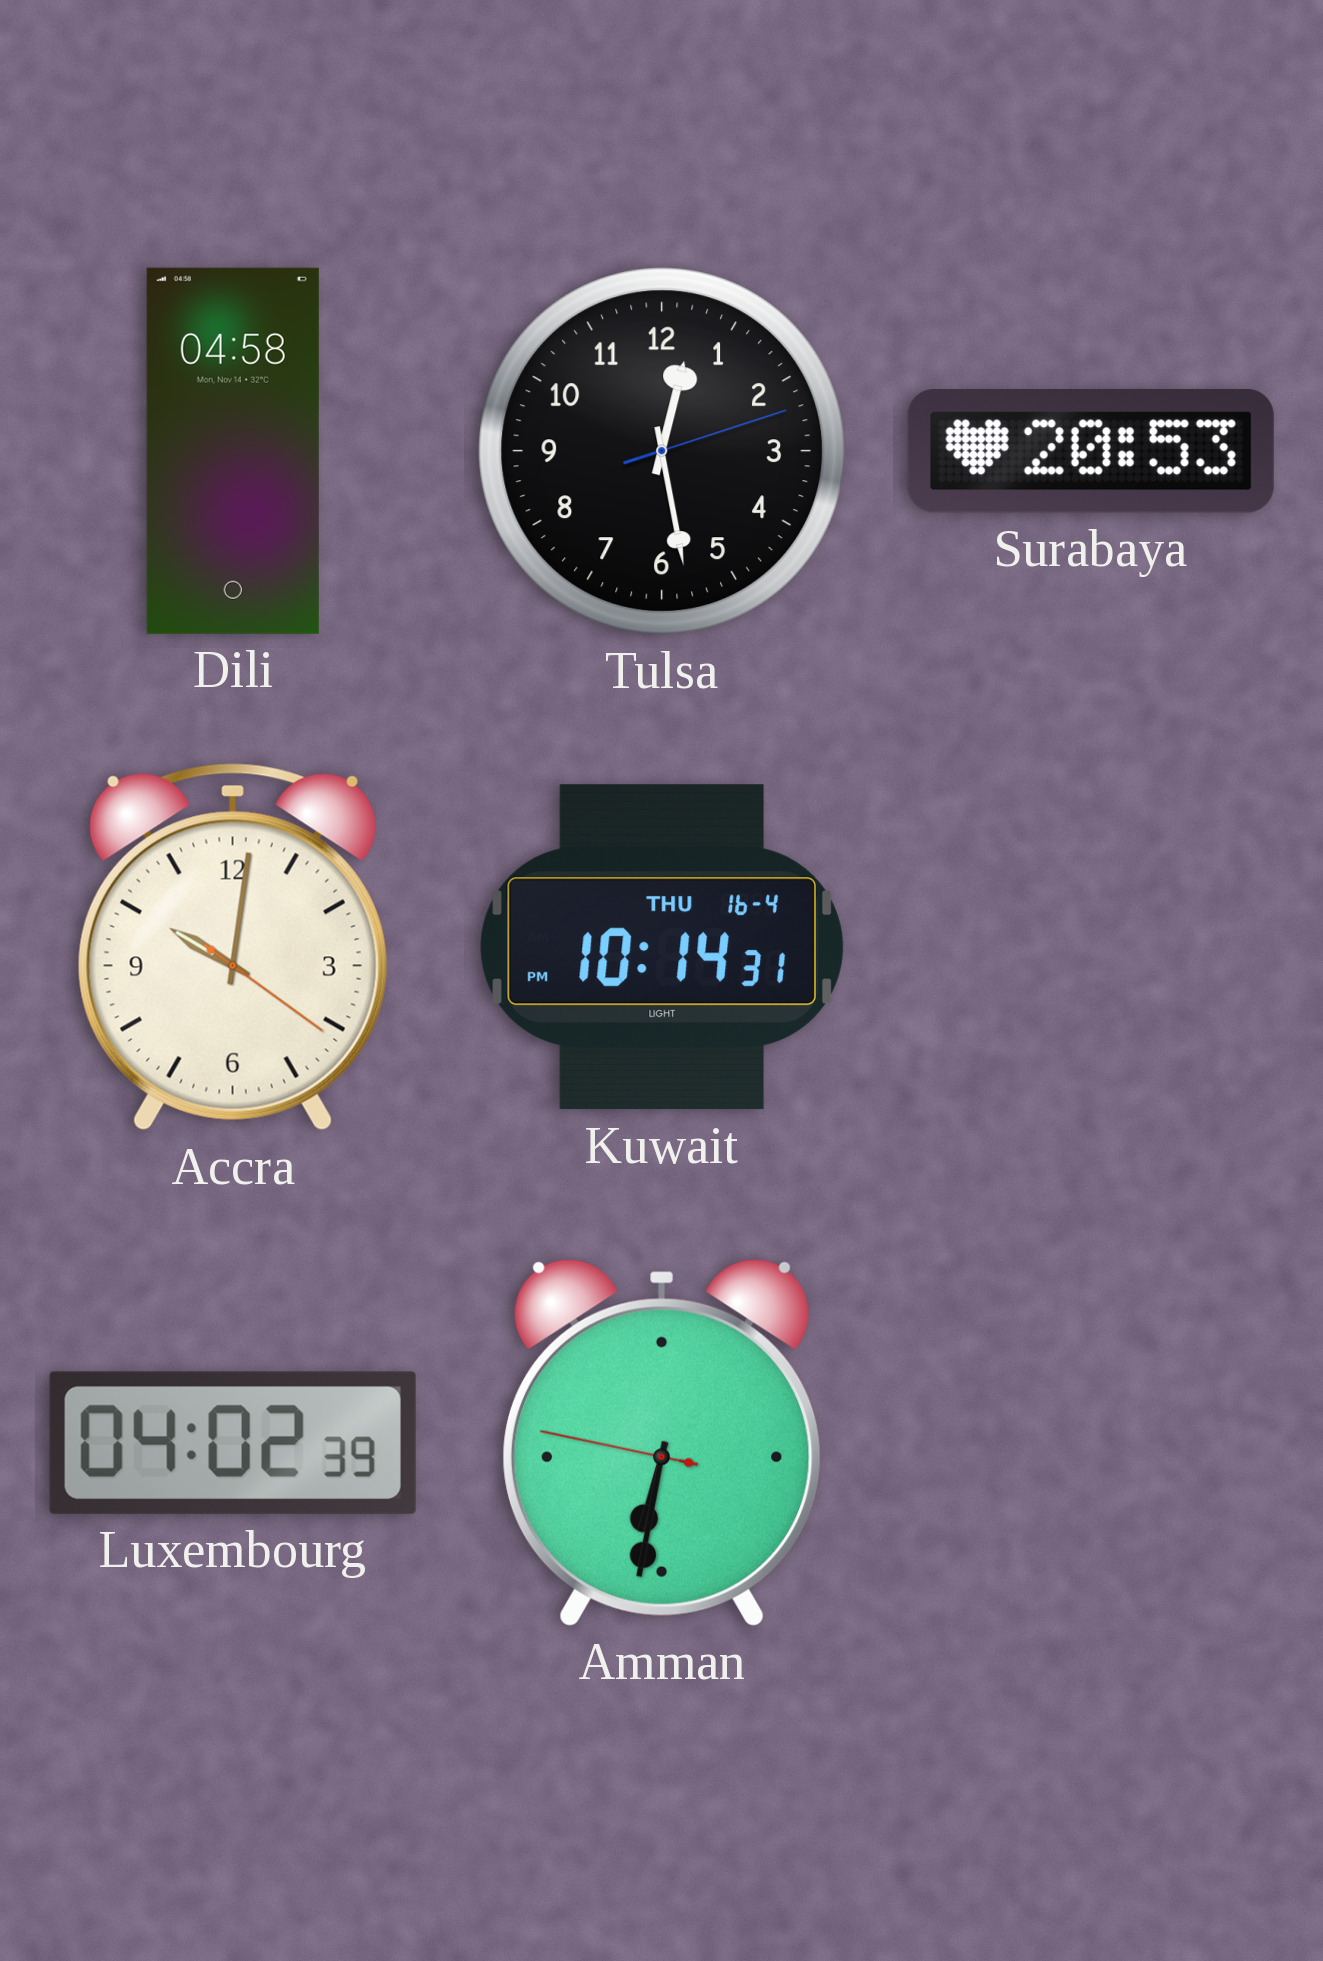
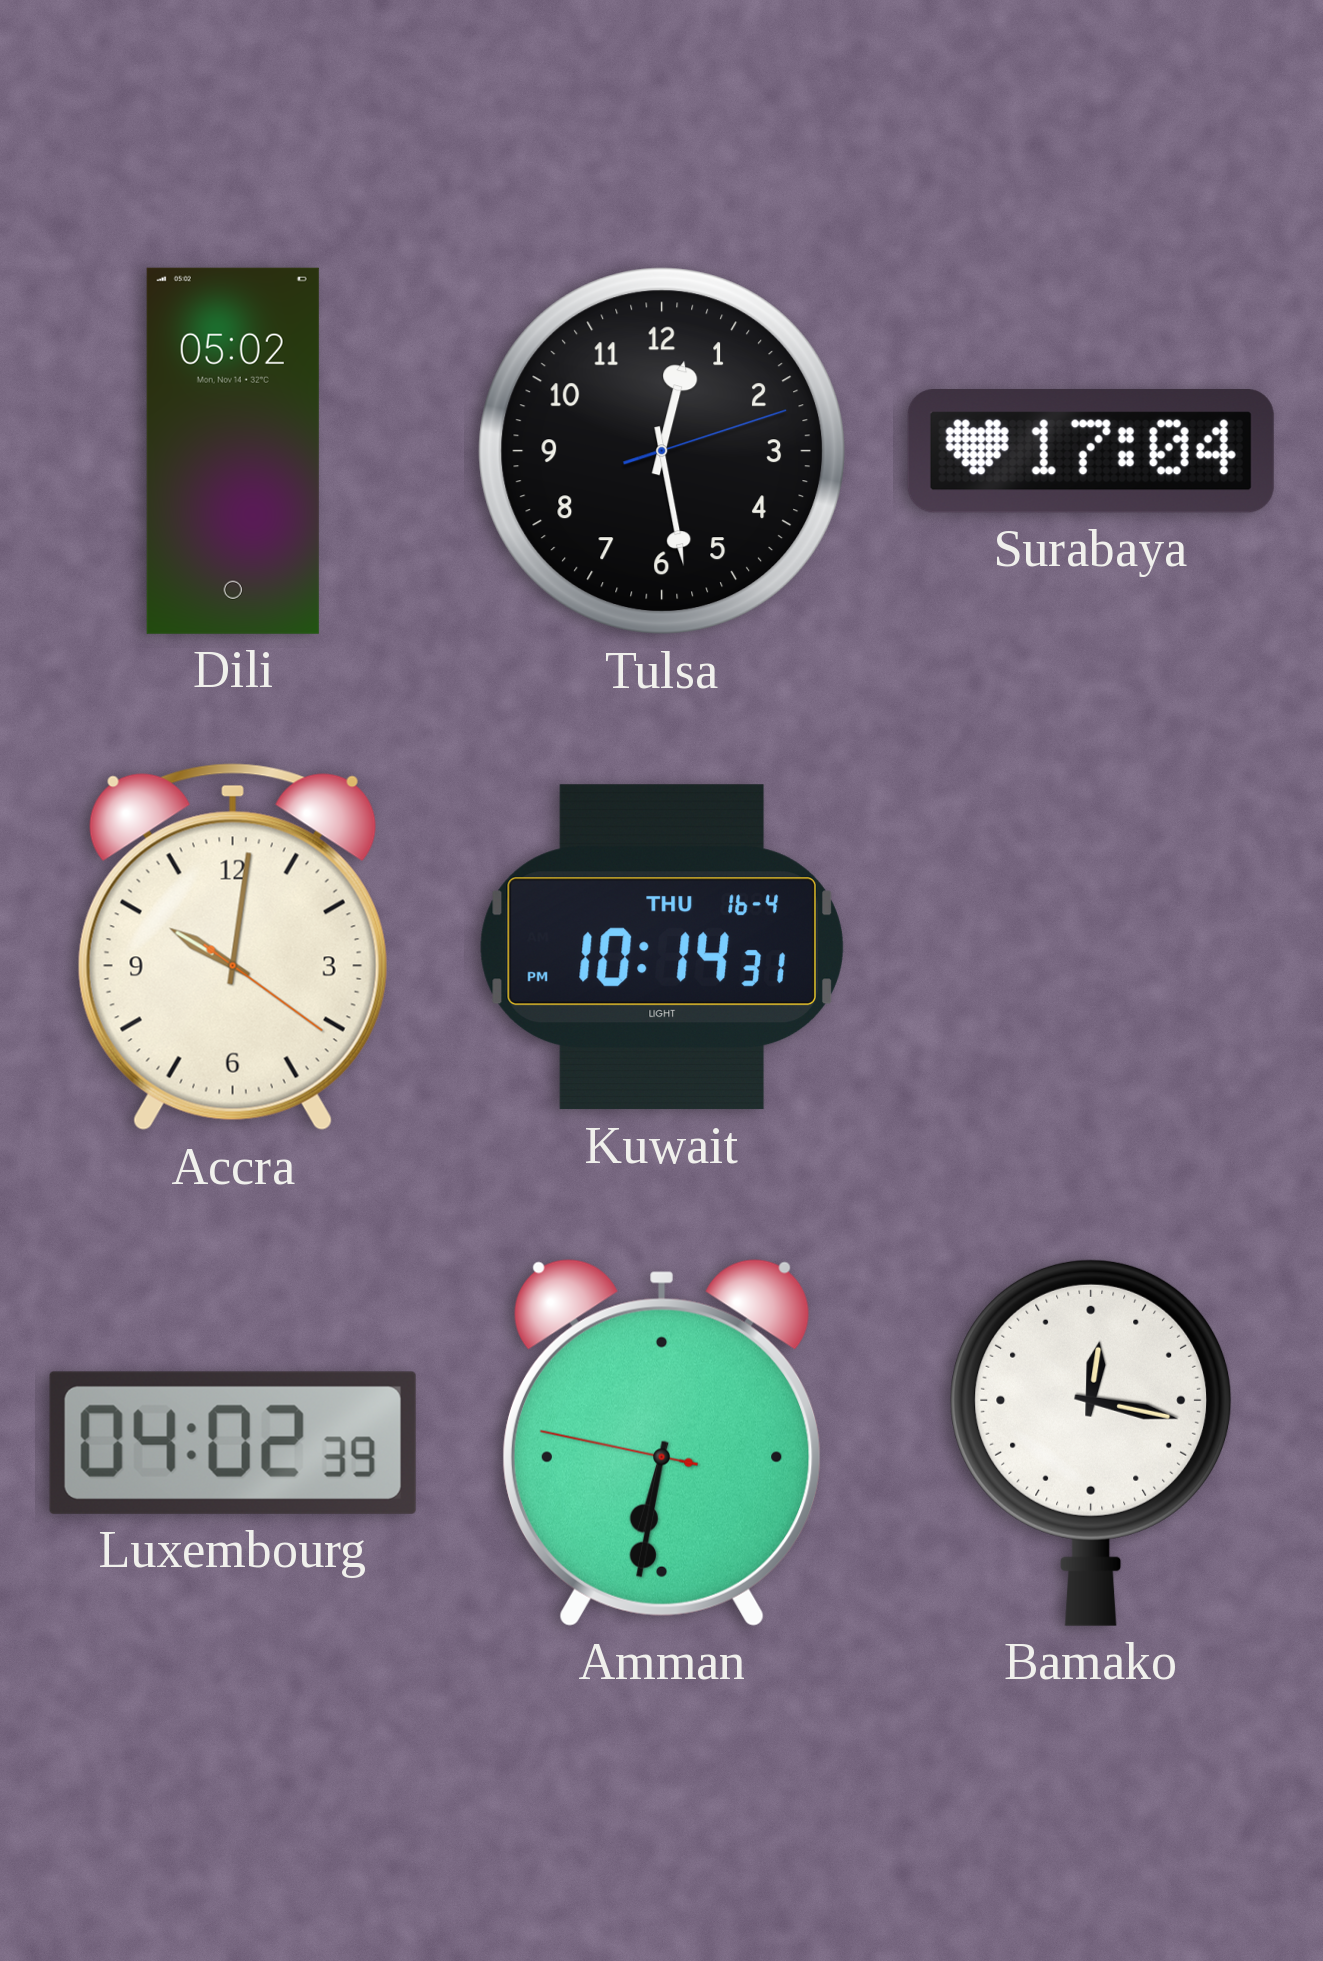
Dili: 04:58 -> 05:02
Surabaya: 20:53 -> 17:04
Bamako: none -> 12:17
